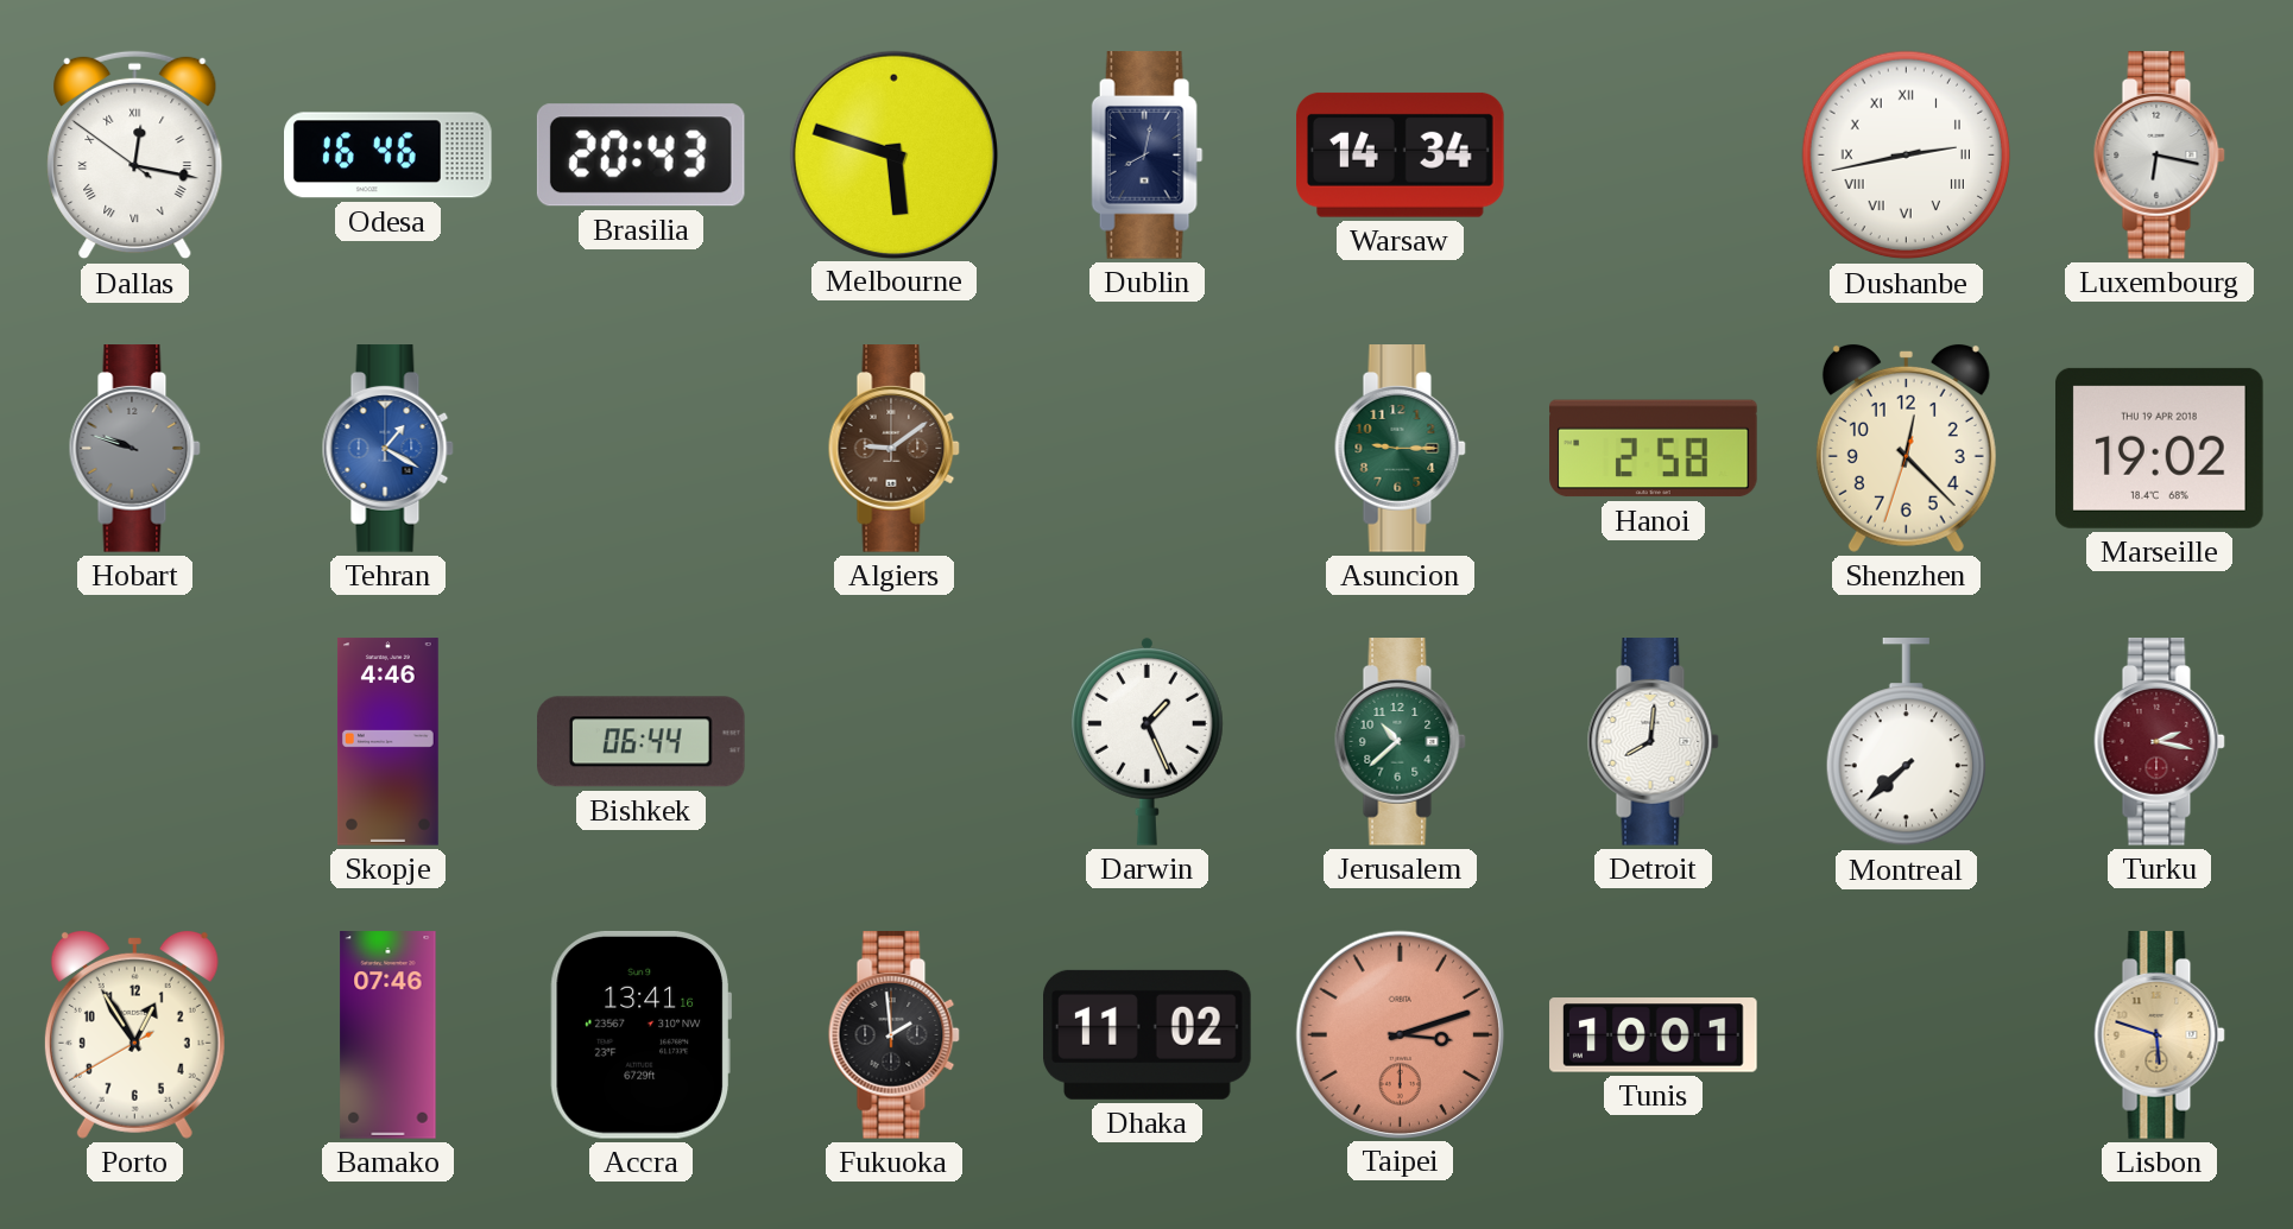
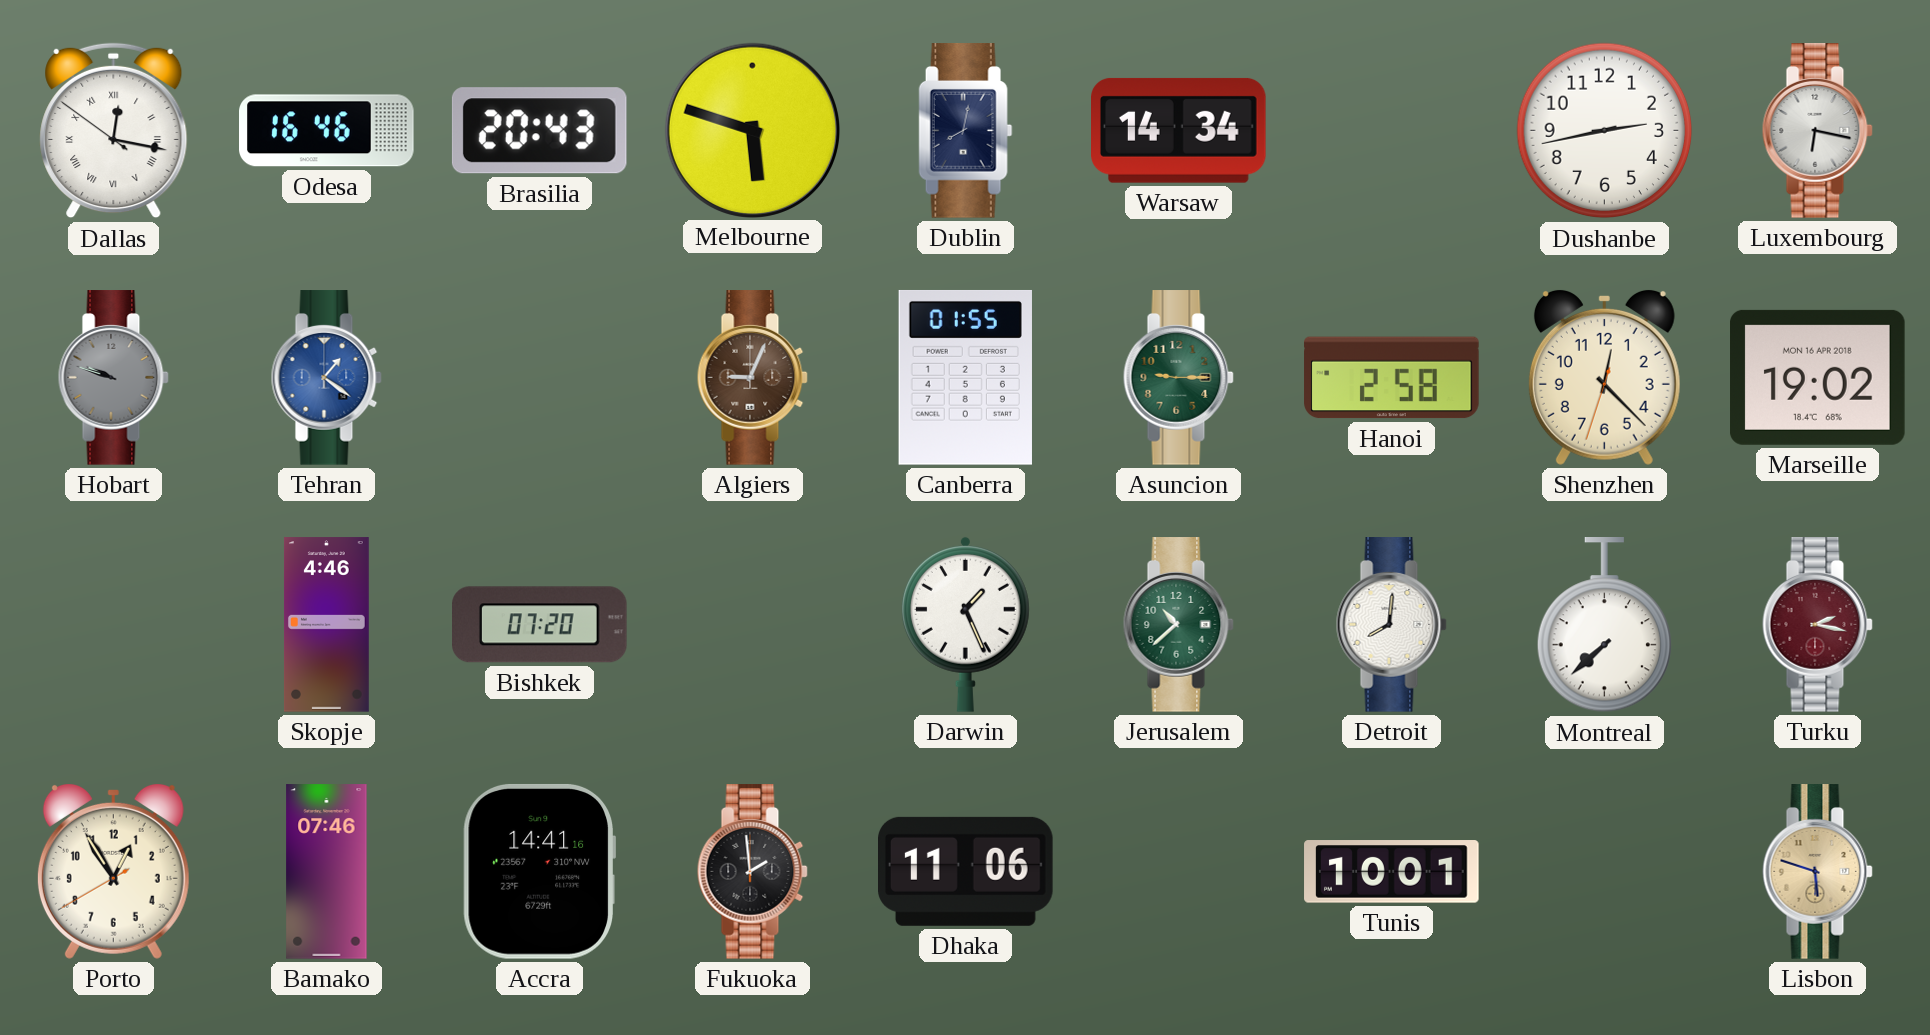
Dushanbe numerals: Roman -> Arabic
Tehran: 1:20 -> 1:21
Algiers: 9:09 -> 9:04
Canberra: none -> 01:55
Marseille date: THU 19 APR 2018 -> MON 16 APR 2018
Bishkek: 06:44 -> 07:20
Accra: 13:41 -> 14:41
Dhaka: 11:02 -> 11:06
Taipei: 3:12 -> none
